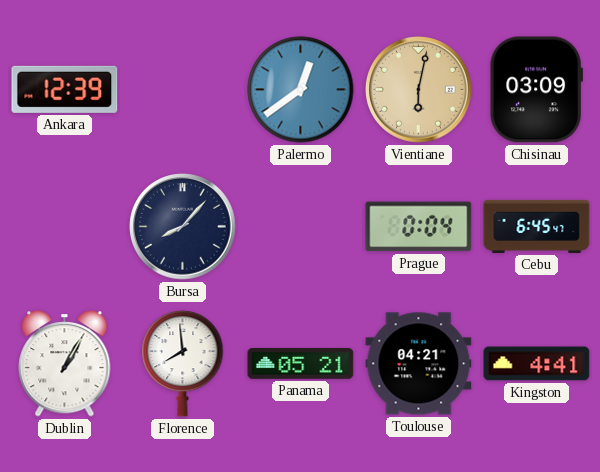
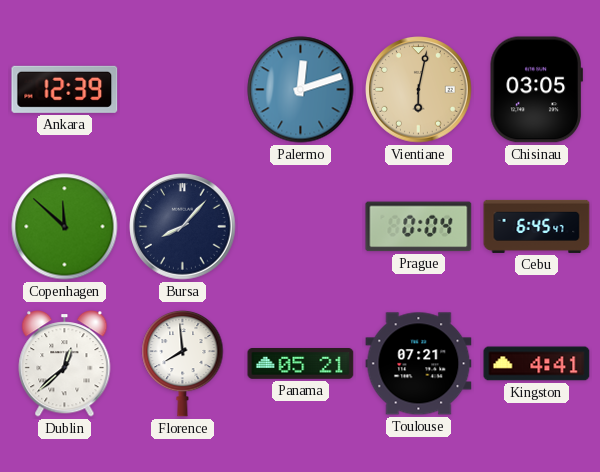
Palermo: 12:39 -> 12:12
Chisinau: 03:09 -> 03:05
Copenhagen: none -> 11:52
Dublin: 1:05 -> 12:38
Toulouse: 04:21 -> 07:21
